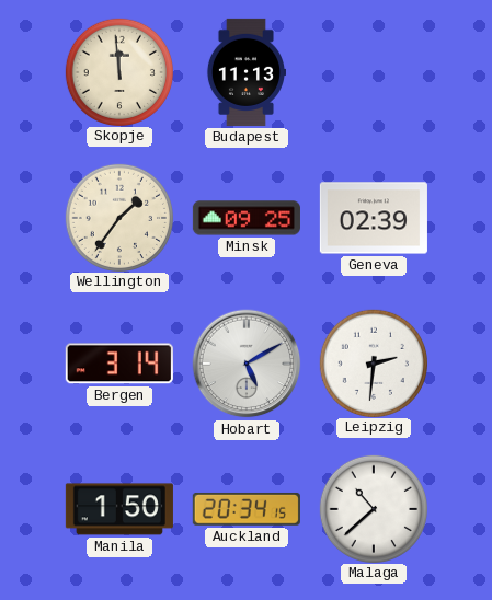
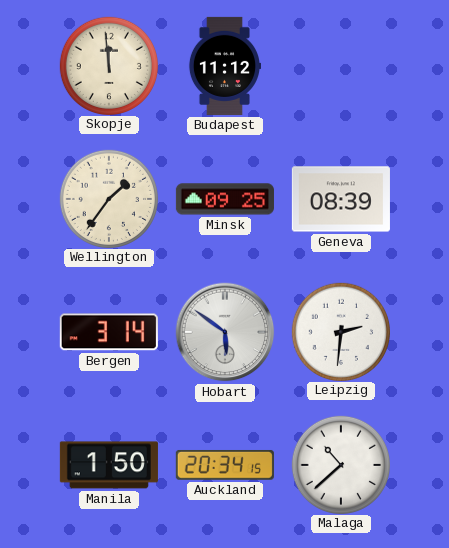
Budapest: 11:13 -> 11:12
Geneva: 02:39 -> 08:39
Hobart: 5:10 -> 5:51
